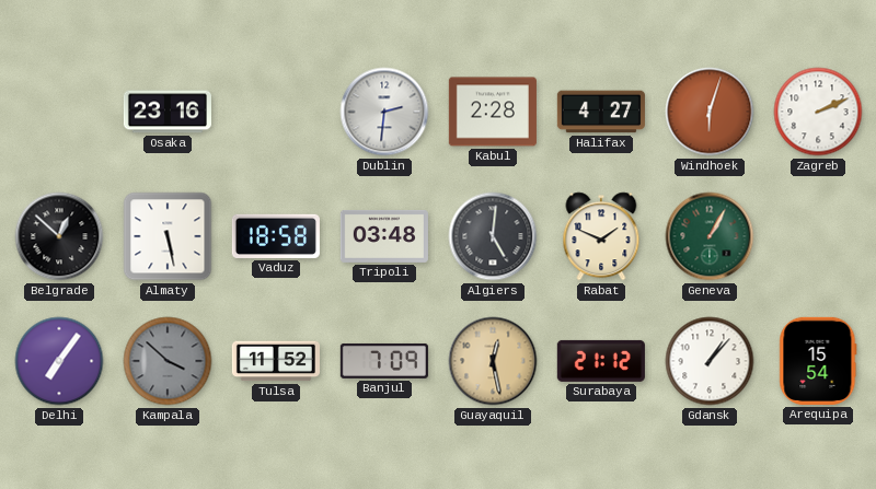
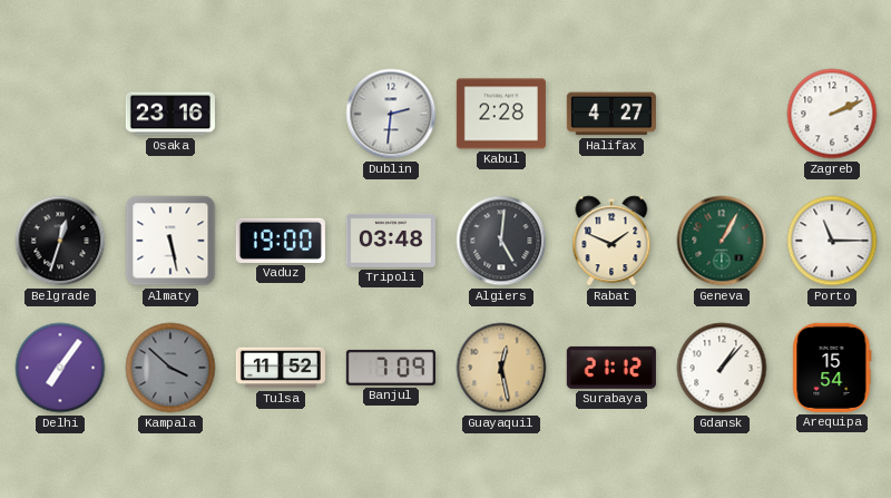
Windhoek: 6:03 -> none
Belgrade: 12:52 -> 12:33
Vaduz: 18:58 -> 19:00
Porto: none -> 11:15
